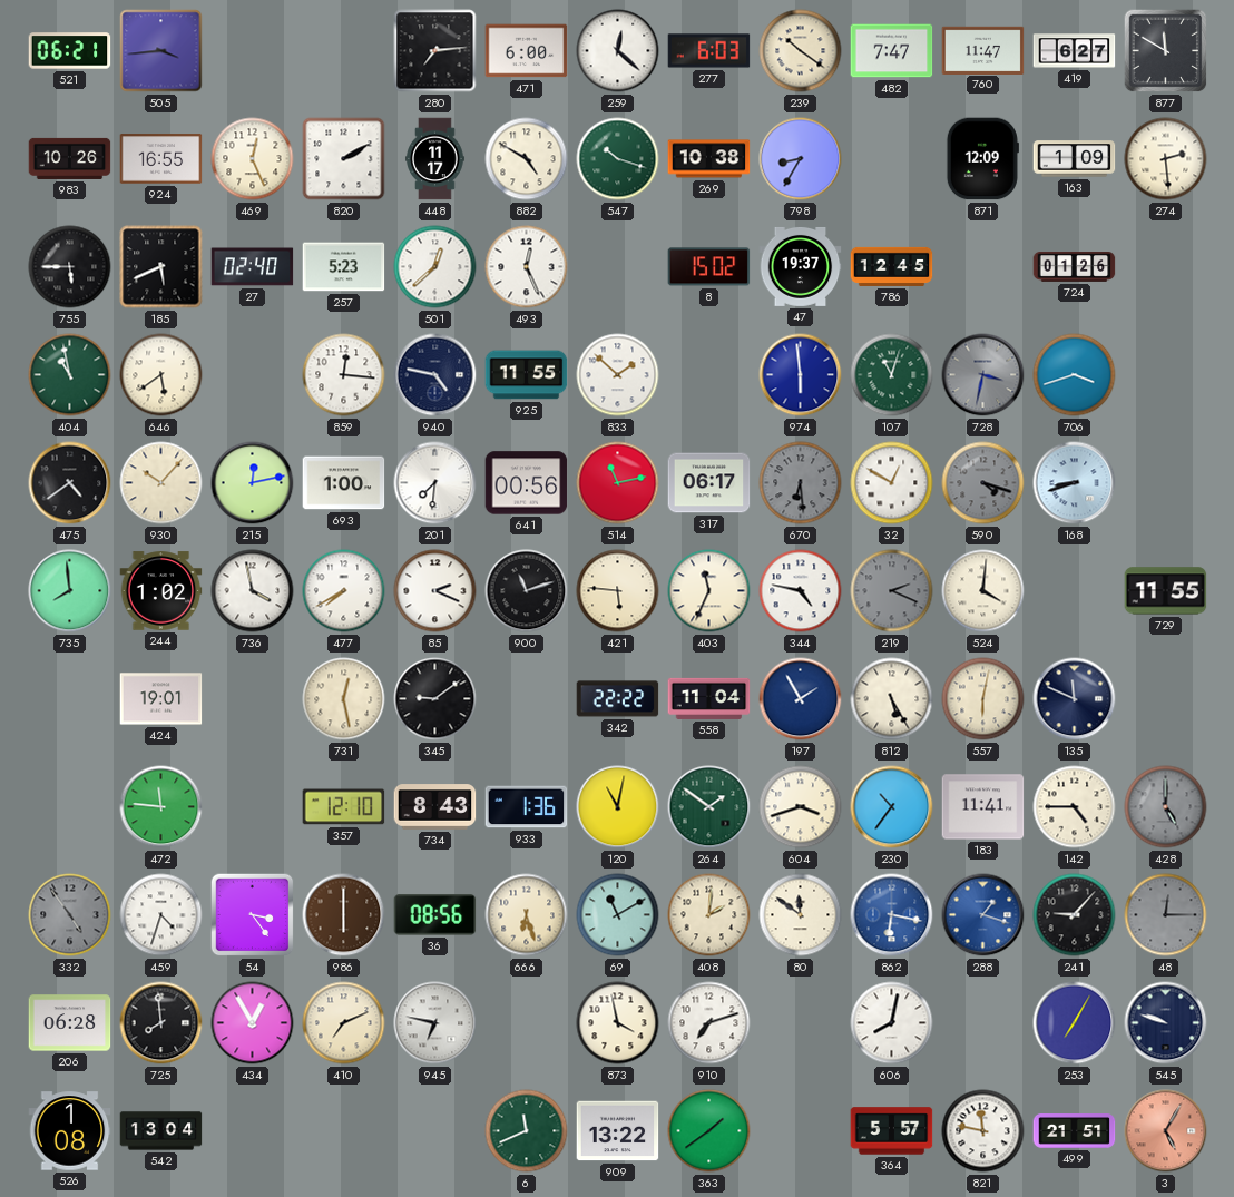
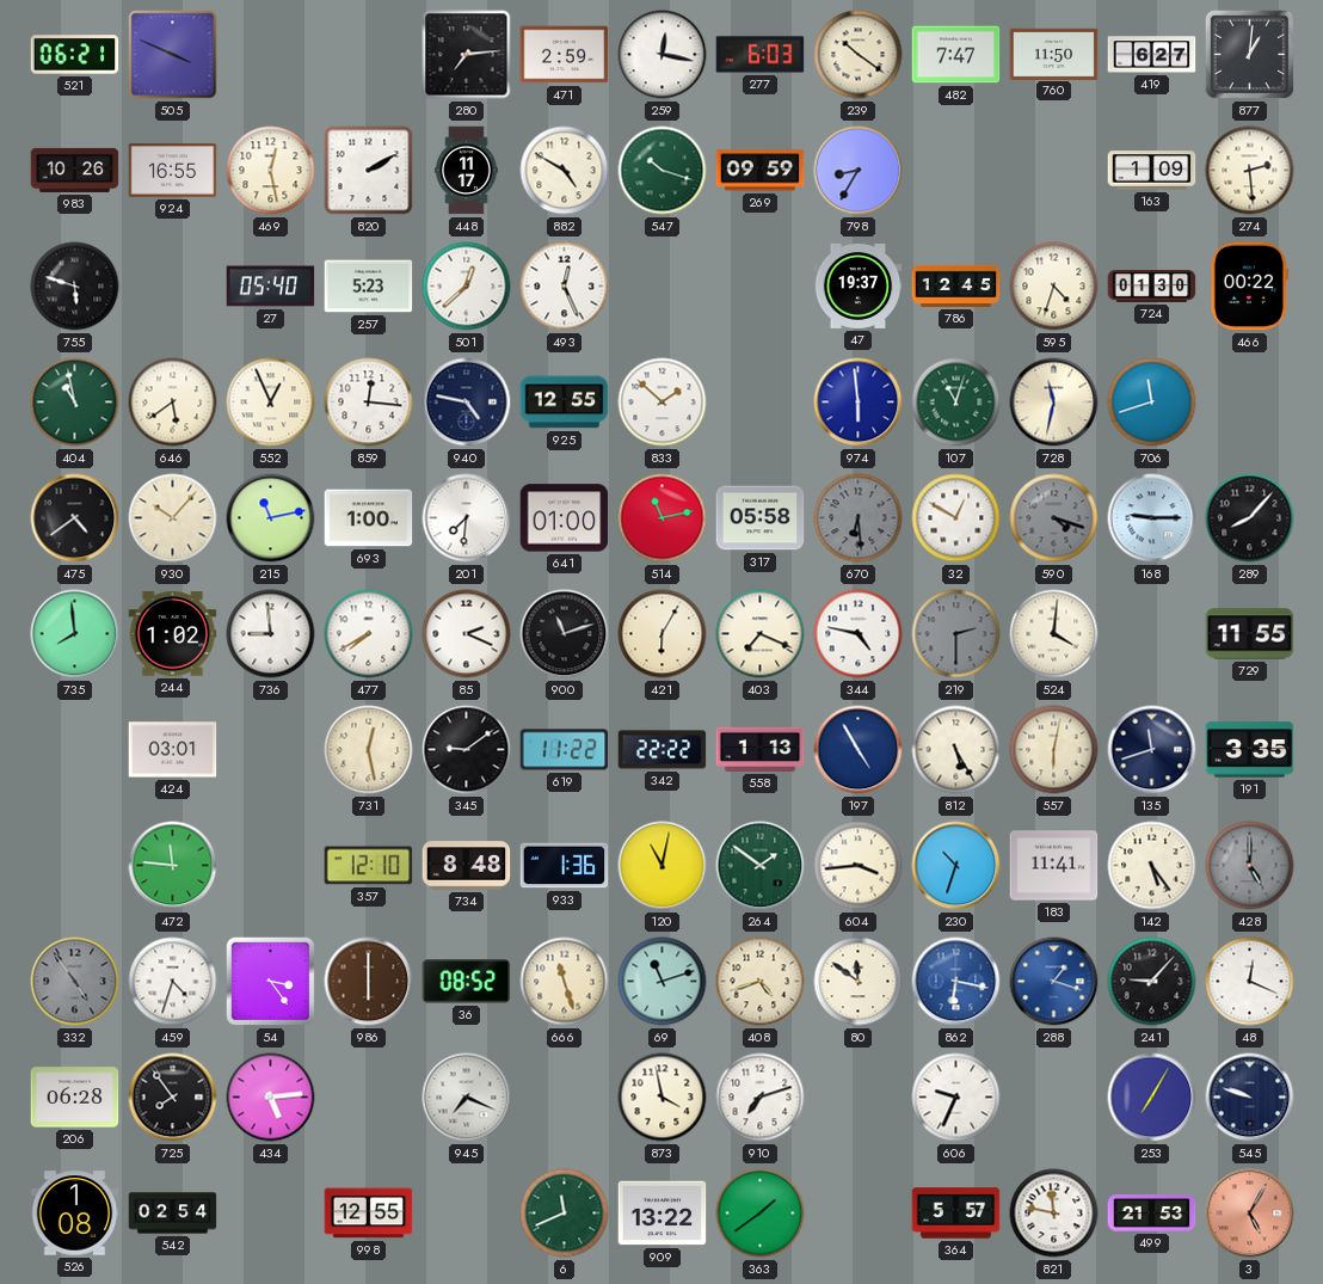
505: 3:44 -> 3:49
471: 6:00 -> 2:59
259: 12:22 -> 12:17
760: 11:47 -> 11:50
877: 11:50 -> 1:01
469: 12:26 -> 12:28
269: 10:38 -> 09:59
871: 12:09 -> none
755: 5:45 -> 5:48
185: 5:41 -> none
27: 02:40 -> 05:40
8: 15:02 -> none
595: none -> 4:33
724: 01:26 -> 01:30
466: none -> 00:22
552: none -> 12:56
925: 11:55 -> 12:55
728: 3:32 -> 11:32
728 dial: grey -> cream
706: 3:42 -> 11:42
215: 12:13 -> 11:13
641: 00:56 -> 01:00
317: 06:17 -> 05:58
168: 8:42 -> 9:15
289: none -> 8:07
736: 3:58 -> 8:59
421: 5:46 -> 6:05
403: 11:34 -> 7:19
219: 2:19 -> 2:30
424: 19:01 -> 03:01
619: none -> 11:22
558: 11:04 -> 1:13
197: 1:55 -> 4:55
135: 11:49 -> 11:42
191: none -> 3:35
734: 8:43 -> 8:48
604: 3:42 -> 3:44
230: 10:36 -> 10:33
142: 4:45 -> 5:24
36: 08:56 -> 08:52
666: 6:27 -> 11:27
69: 11:10 -> 11:12
408: 2:01 -> 4:42
48: 12:15 -> 12:19
48 dial: grey -> white
725: 7:59 -> 7:54
434: 12:55 -> 5:14
410: 7:11 -> none
945: 6:47 -> 7:19
606: 8:02 -> 9:34
542: 13:04 -> 02:54
998: none -> 12:55
499: 21:51 -> 21:53
